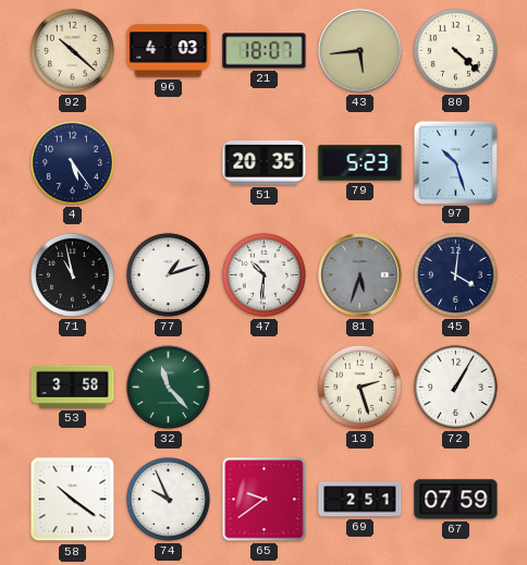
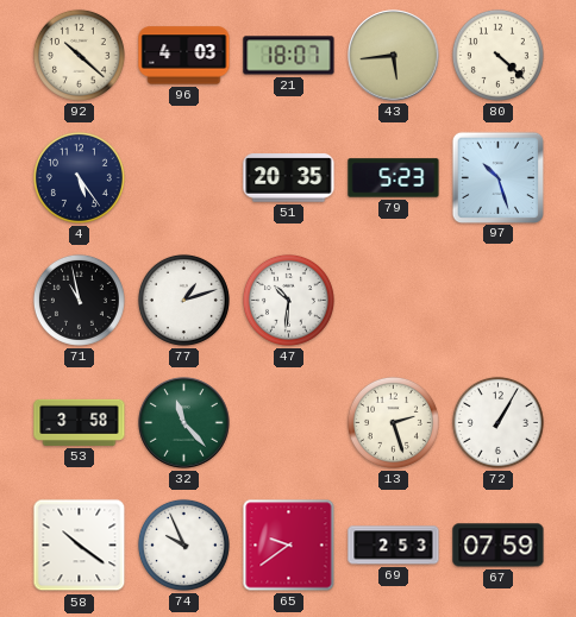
81: 5:33 -> none
45: 4:01 -> none
69: 2:51 -> 2:53
